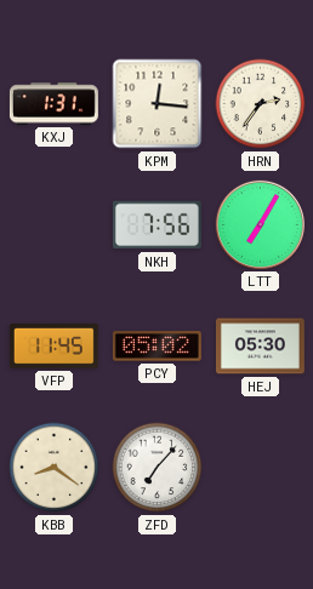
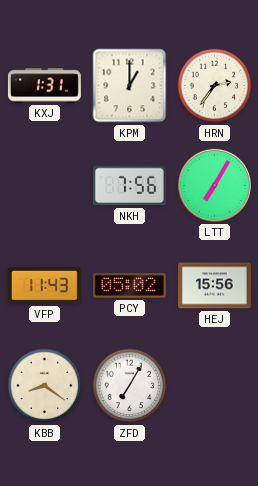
KPM: 12:16 -> 1:00
VFP: 11:45 -> 11:43
HEJ: 05:30 -> 15:56
ZFD: 7:07 -> 7:05
